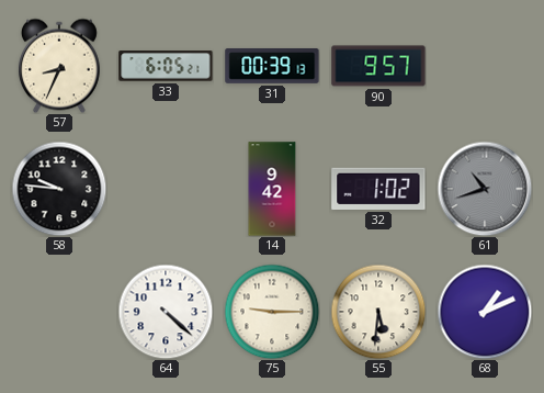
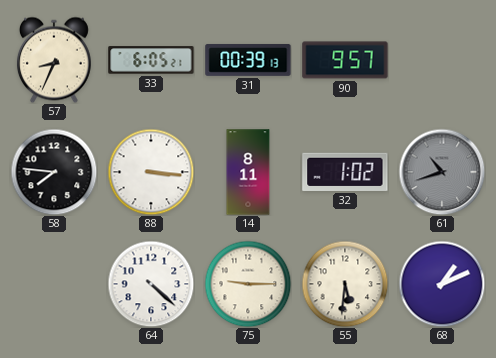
58: 9:46 -> 7:46
88: none -> 3:16
14: 9:42 -> 8:11
